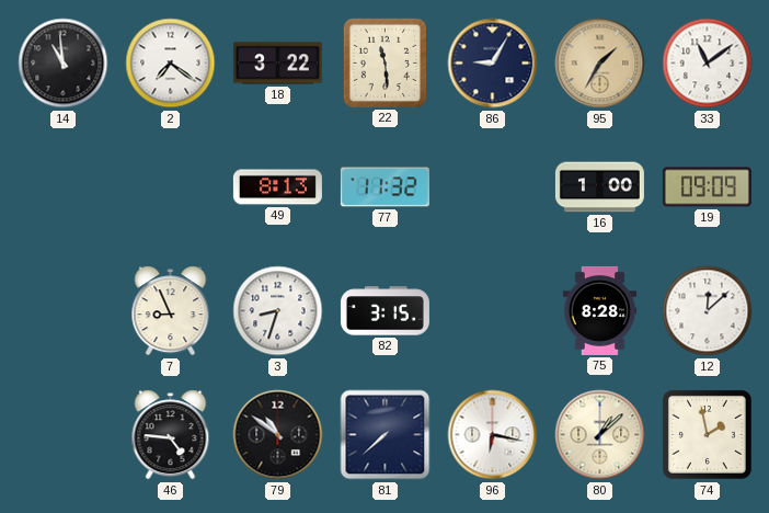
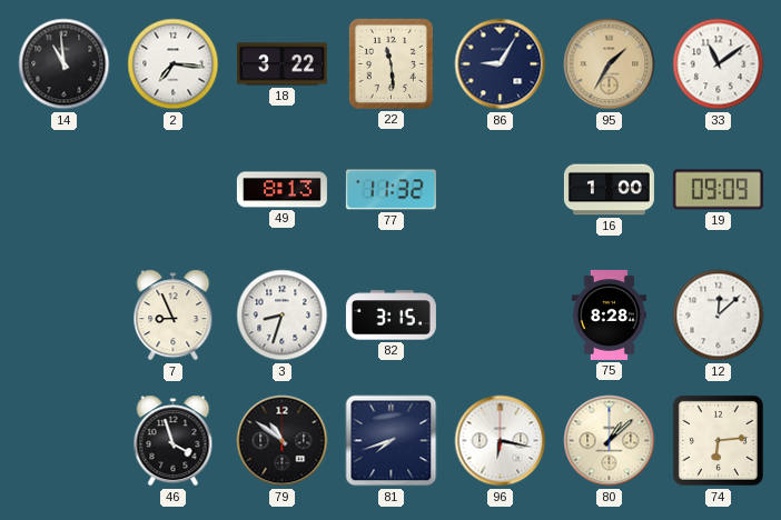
2: 7:21 -> 7:16
46: 4:46 -> 3:57
81: 7:38 -> 7:42
74: 1:58 -> 6:14
